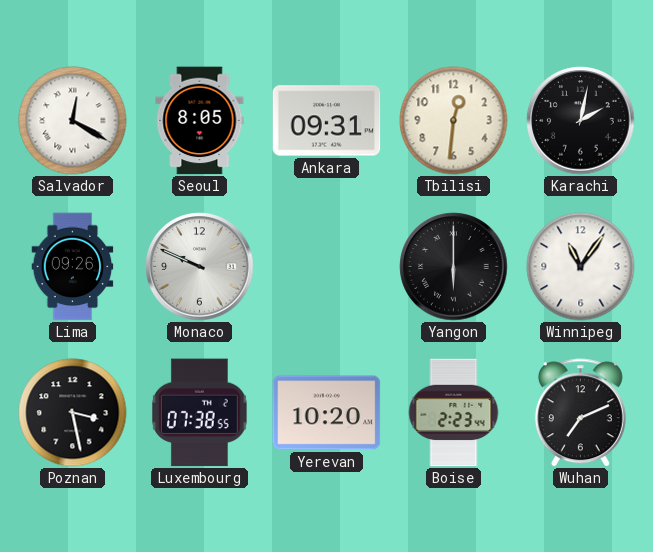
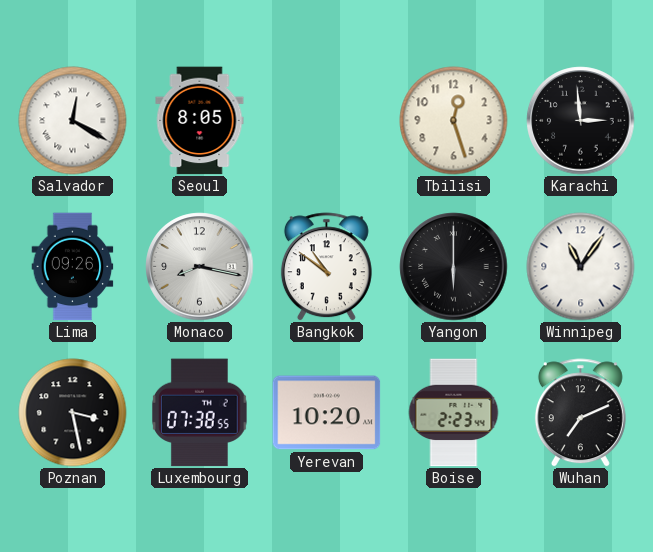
Ankara: 09:31 -> none
Tbilisi: 12:31 -> 12:27
Karachi: 2:02 -> 2:59
Monaco: 9:49 -> 8:17
Bangkok: none -> 10:51
